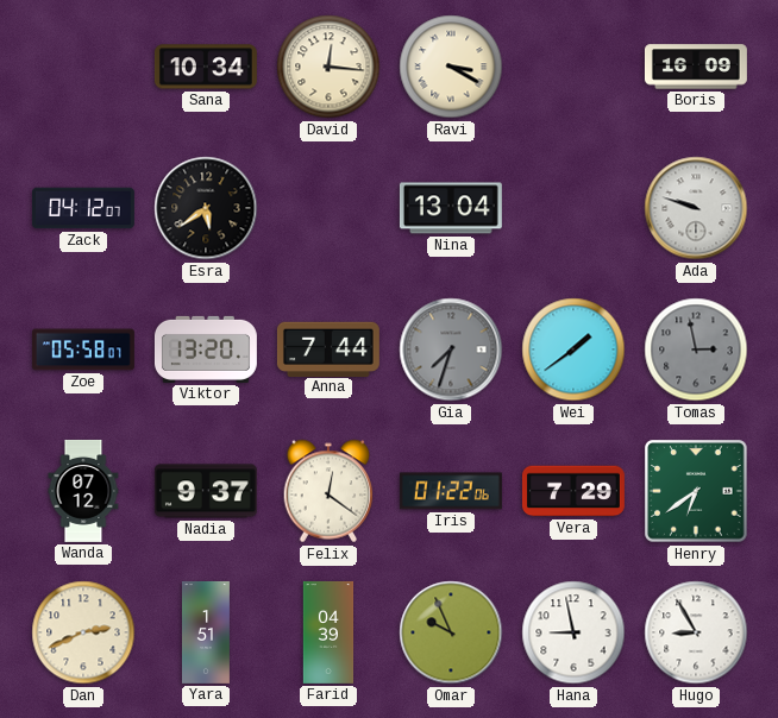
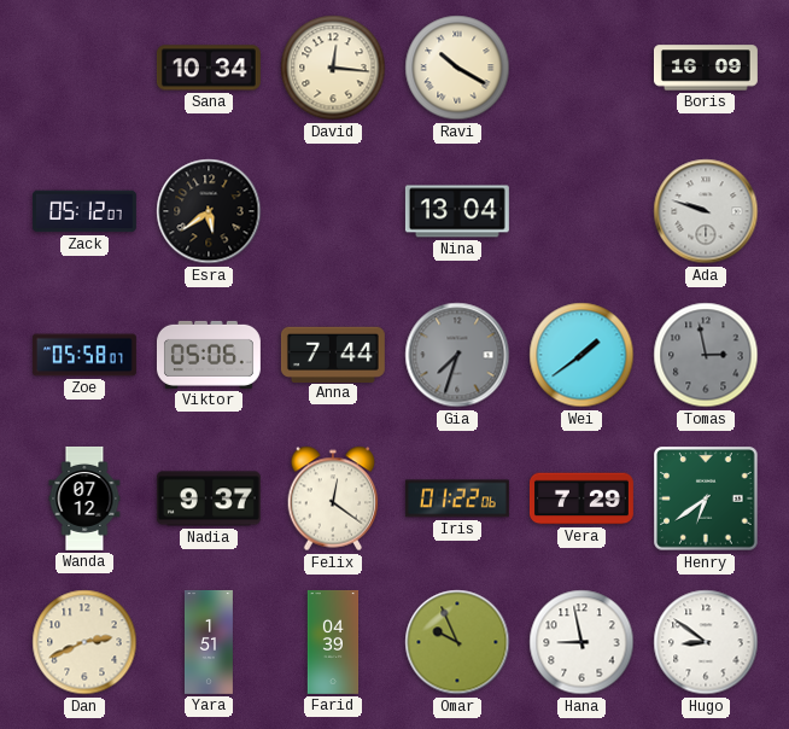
Ravi: 3:20 -> 10:20
Zack: 04:12 -> 05:12
Viktor: 13:20 -> 05:06
Hugo: 8:55 -> 8:51
